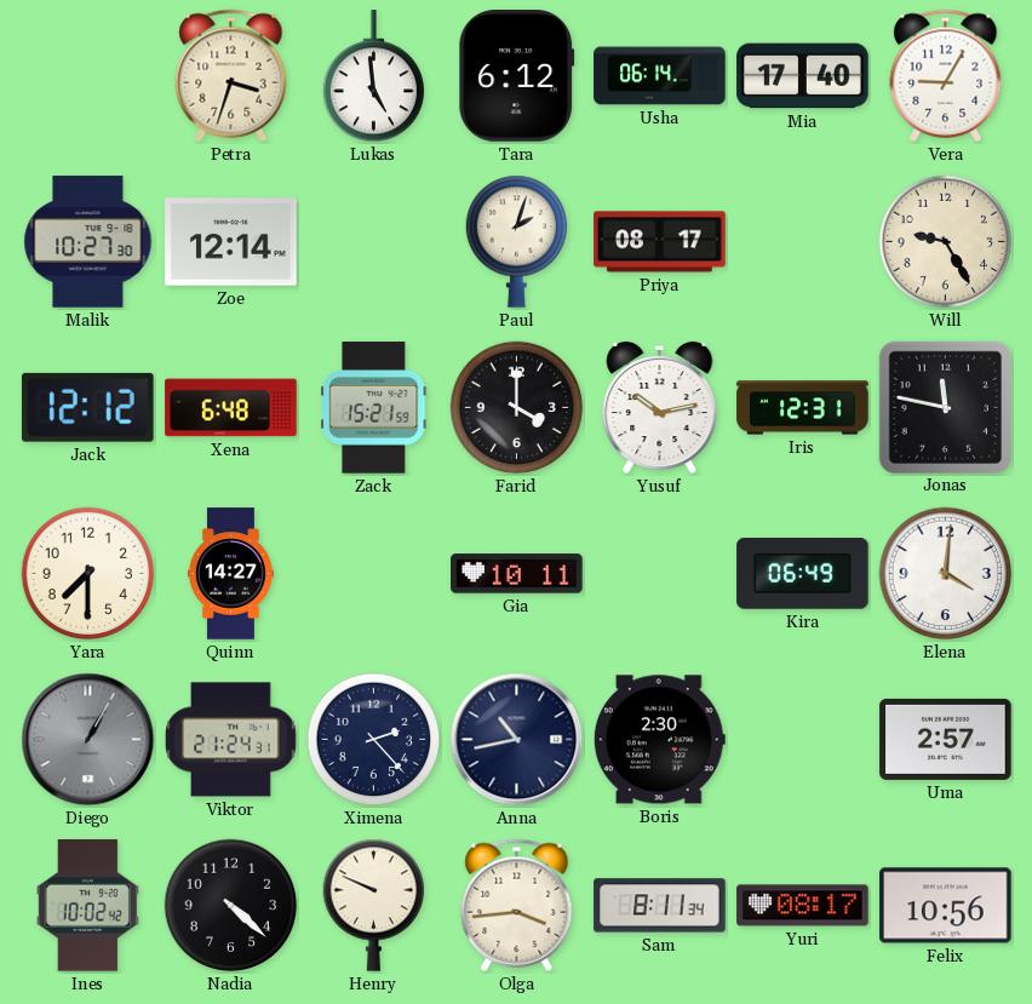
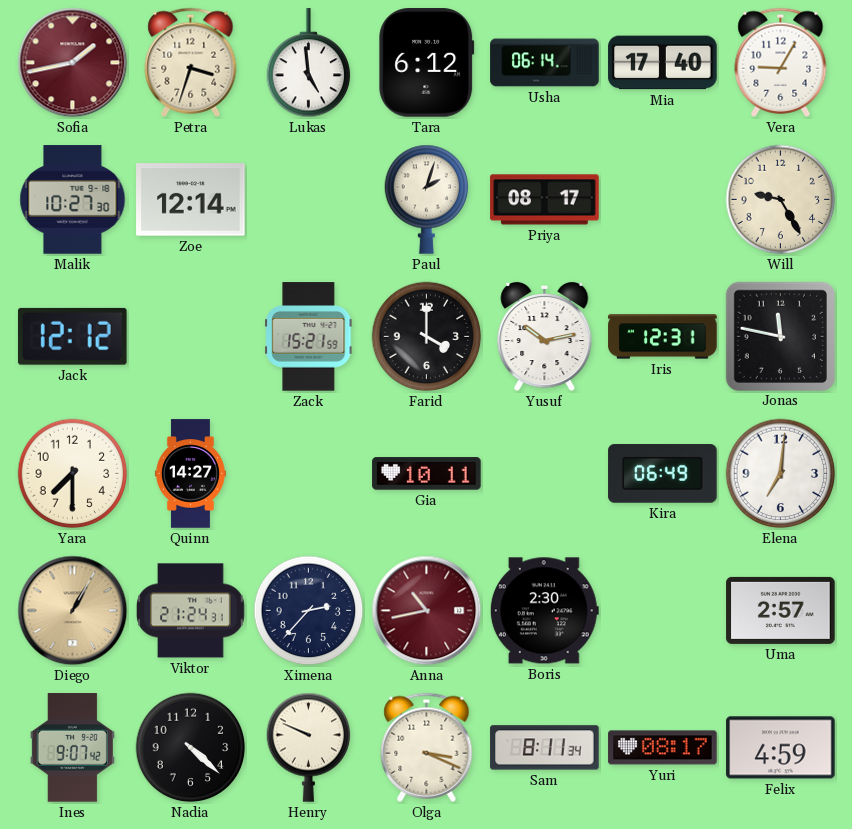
Sofia: none -> 1:43
Xena: 6:48 -> none
Elena: 4:01 -> 7:01
Diego dial: grey -> champagne
Ximena: 2:23 -> 2:37
Anna dial: navy -> burgundy
Ines: 10:02 -> 9:07
Olga: 3:44 -> 3:19
Felix: 10:56 -> 4:59
